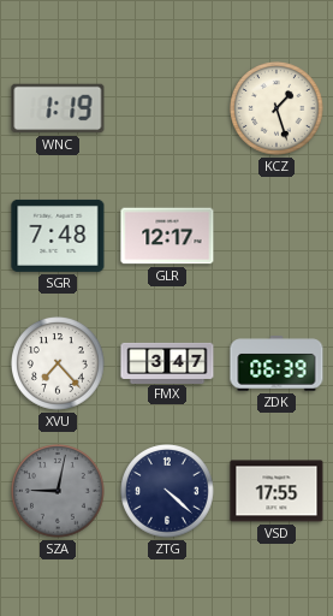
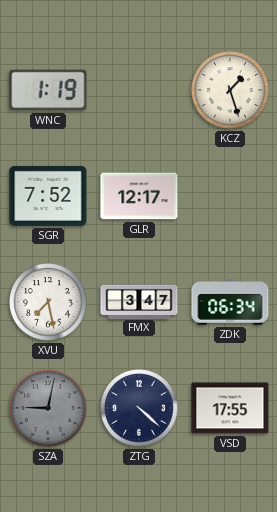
SGR: 7:48 -> 7:52
XVU: 7:23 -> 7:28
ZDK: 06:39 -> 06:34
